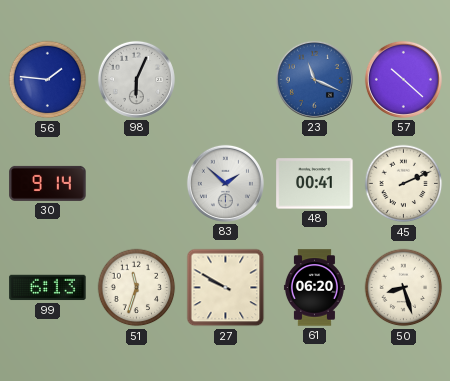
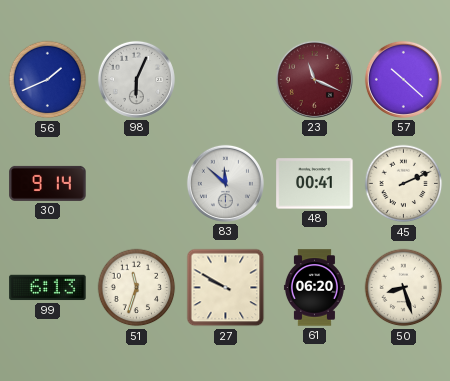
56: 1:46 -> 1:41
23 dial: blue -> burgundy
83: 1:52 -> 11:52
